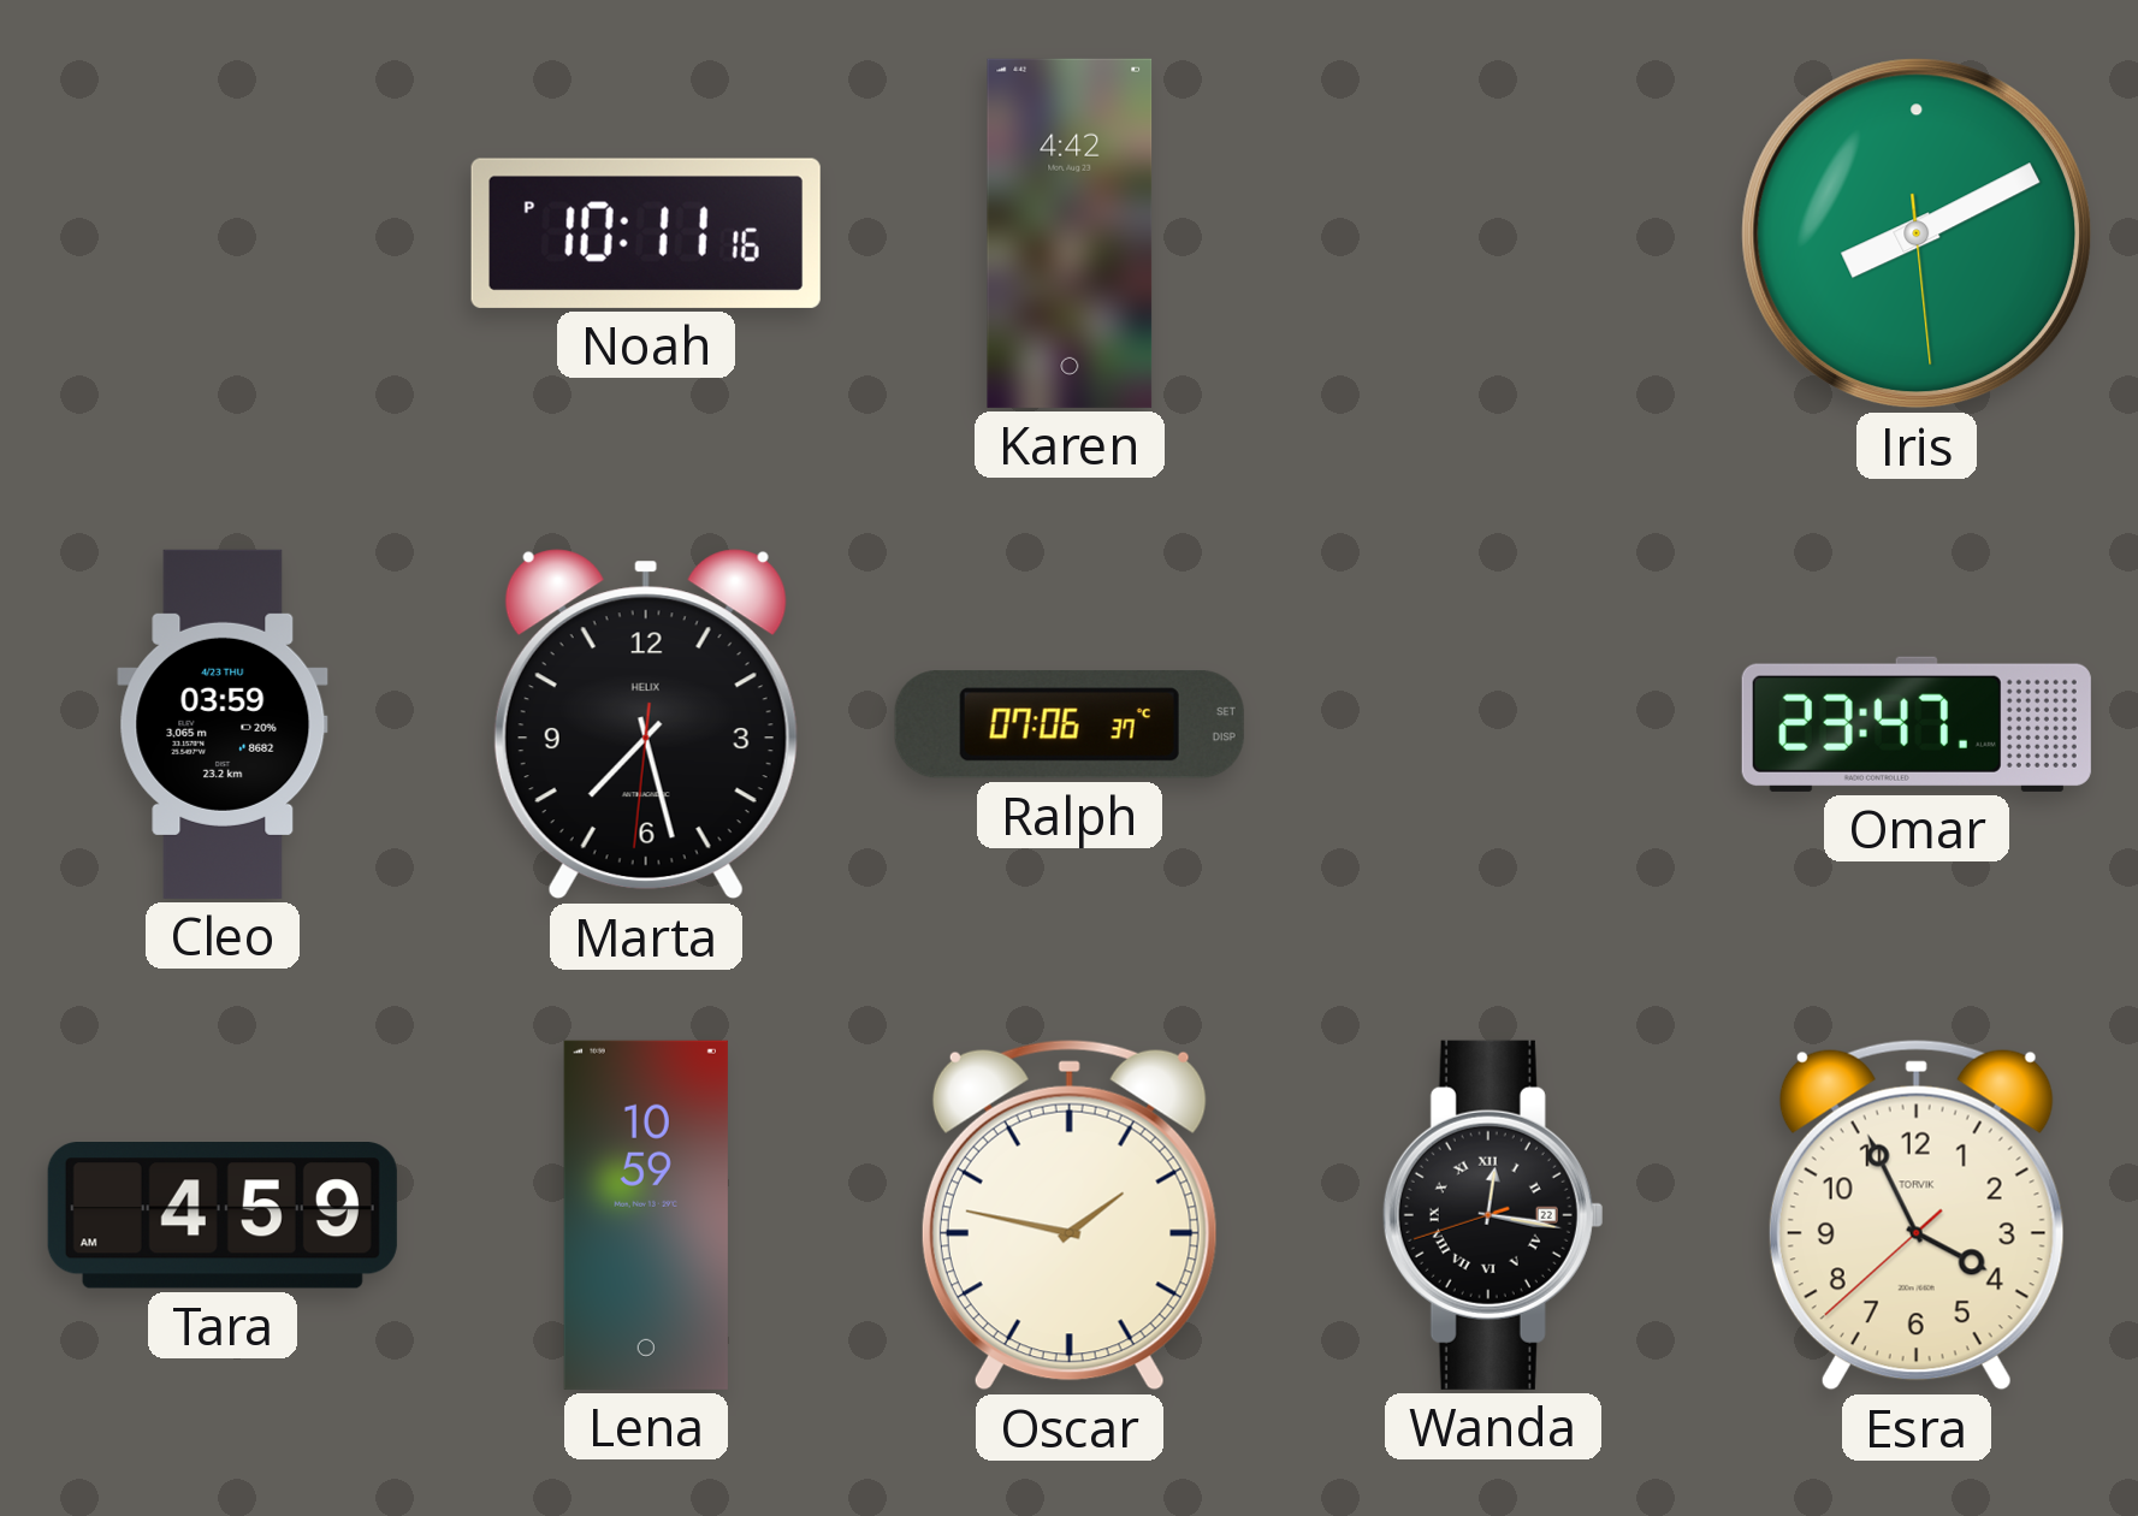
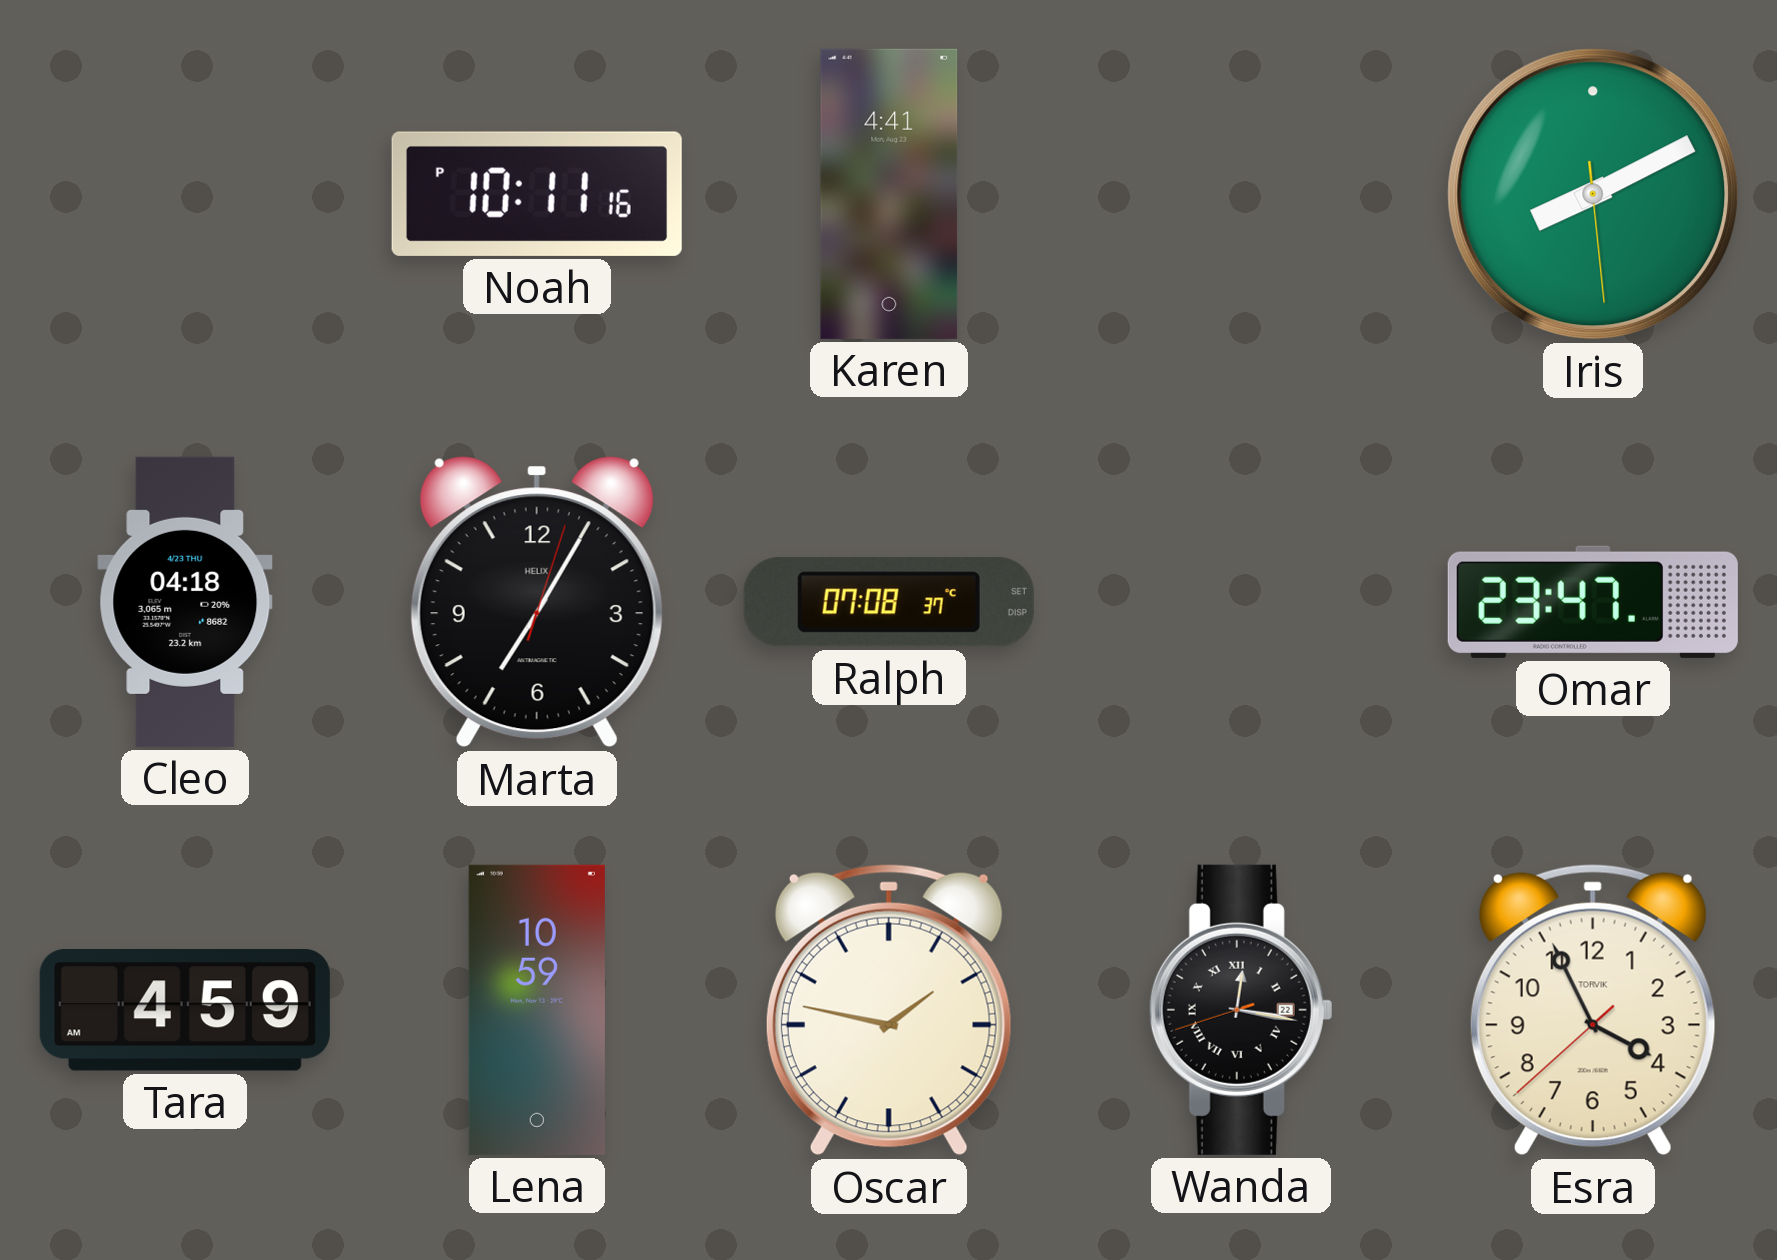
Karen: 4:42 -> 4:41
Cleo: 03:59 -> 04:18
Marta: 7:27 -> 7:05
Ralph: 07:06 -> 07:08
